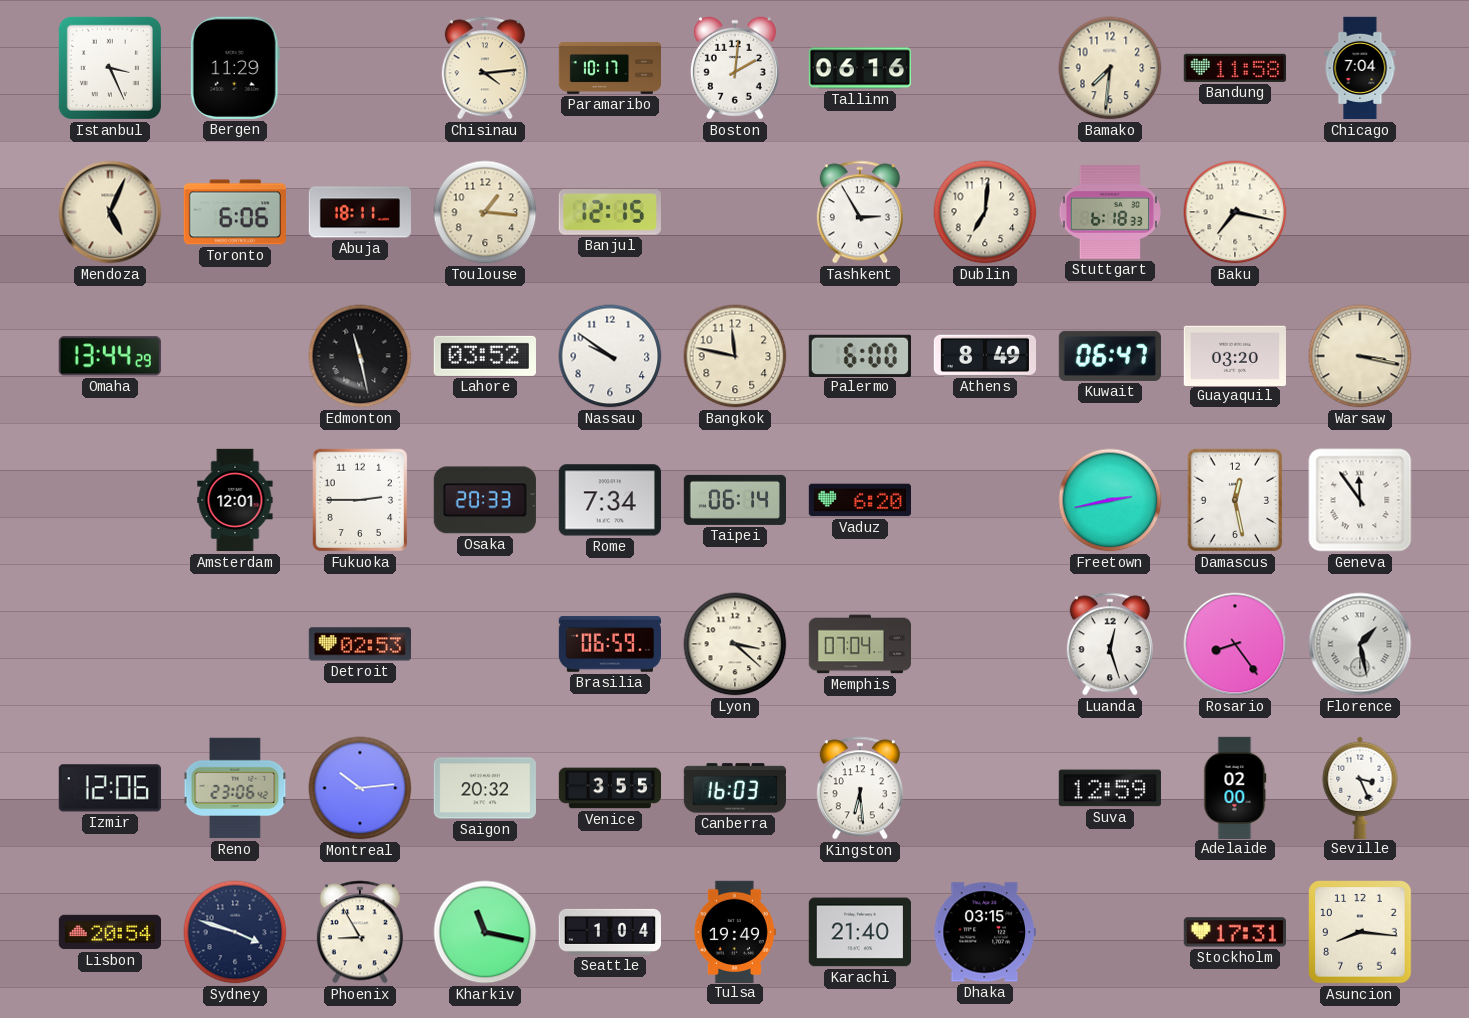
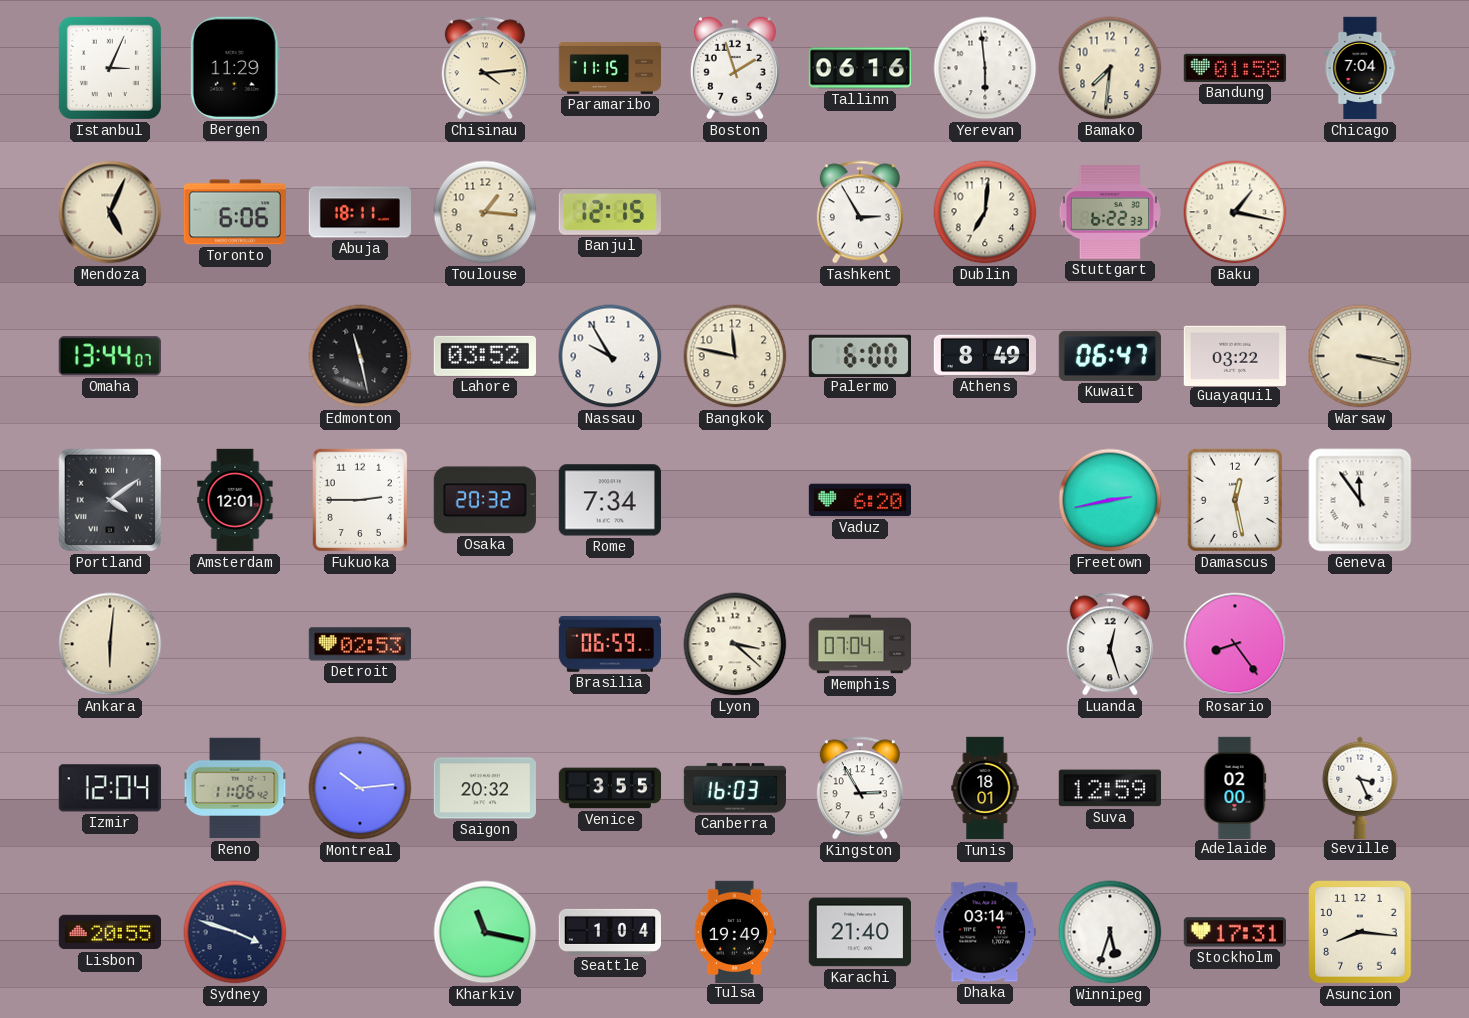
Istanbul: 3:26 -> 3:04
Paramaribo: 10:17 -> 11:15
Boston: 2:01 -> 1:57
Yerevan: none -> 5:59
Bandung: 11:58 -> 01:58
Stuttgart: 6:18 -> 6:22
Baku: 7:17 -> 1:17
Omaha: 13:44:29 -> 13:44:07
Nassau: 9:51 -> 9:55
Guayaquil: 03:20 -> 03:22
Portland: none -> 4:09
Osaka: 20:33 -> 20:32
Taipei: 06:14 -> none
Ankara: none -> 6:01
Florence: 1:28 -> none
Izmir: 12:06 -> 12:04
Reno: 23:06 -> 11:06
Kingston: 6:29 -> 2:55
Tunis: none -> 18:01
Lisbon: 20:54 -> 20:55
Phoenix: 8:55 -> none
Dhaka: 03:15 -> 03:14
Winnipeg: none -> 5:33
